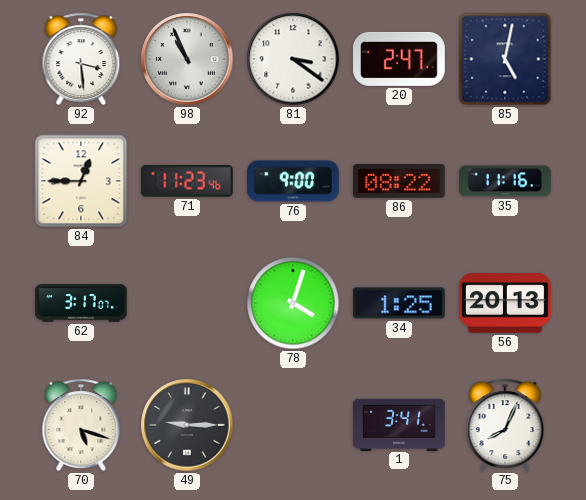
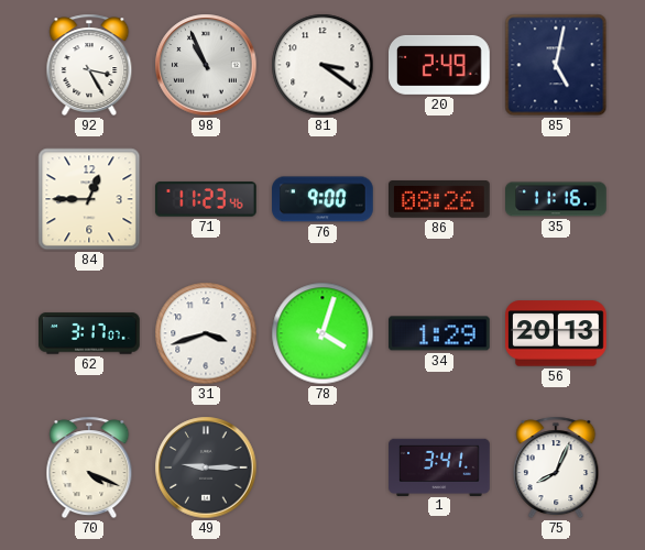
92: 3:29 -> 3:25
20: 2:47 -> 2:49
86: 08:22 -> 08:26
31: none -> 3:42
34: 1:25 -> 1:29
70: 5:18 -> 4:19
